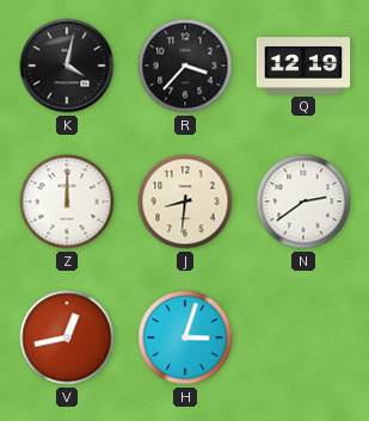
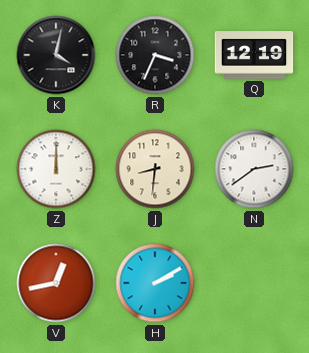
R: 3:37 -> 3:34
H: 3:03 -> 2:10
